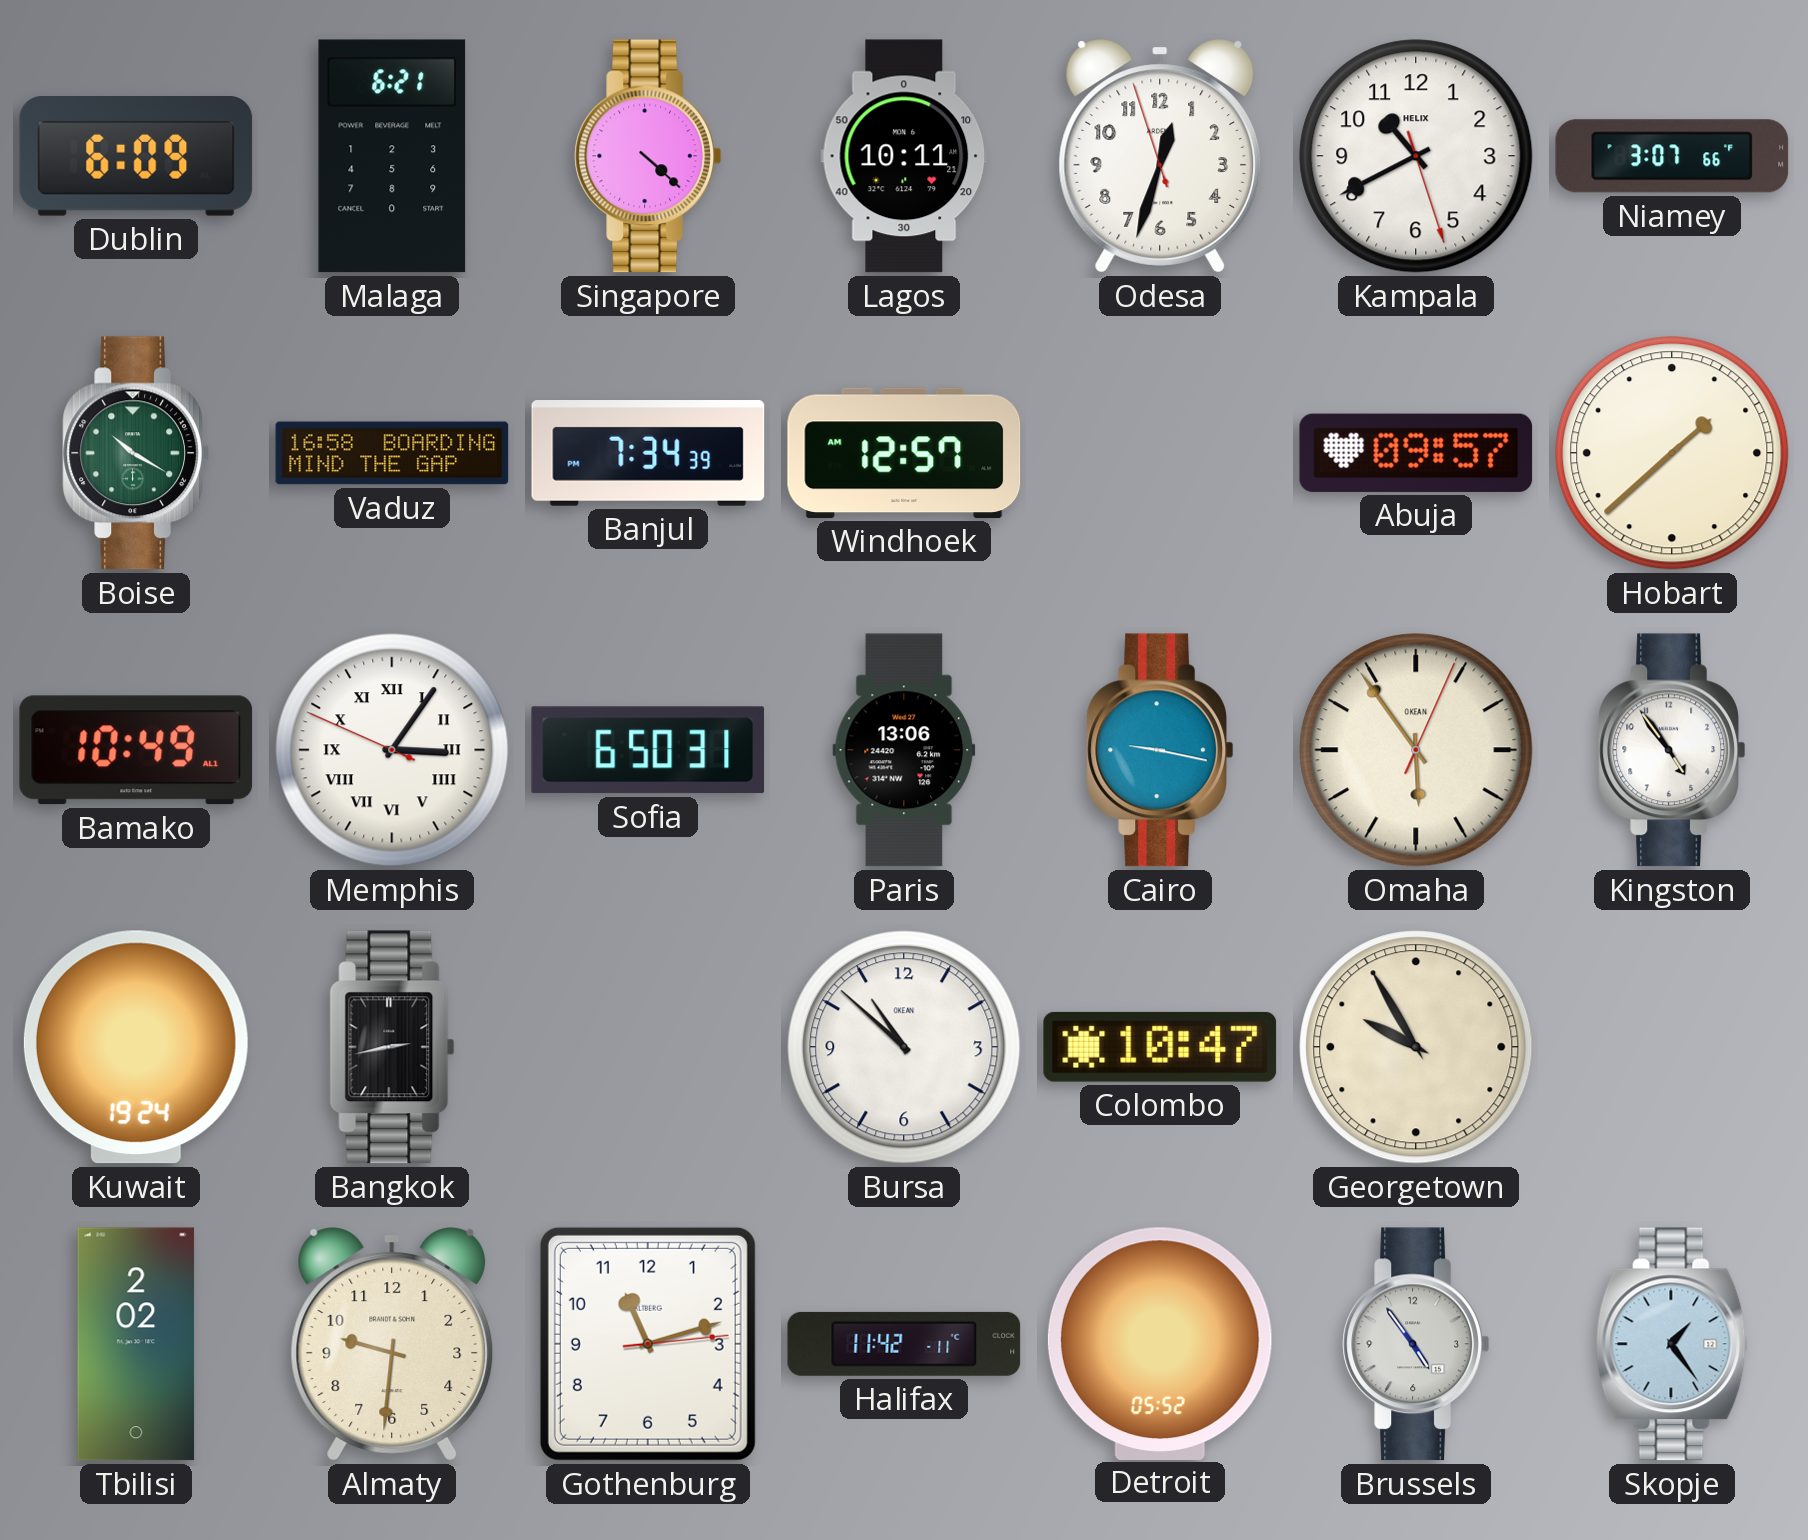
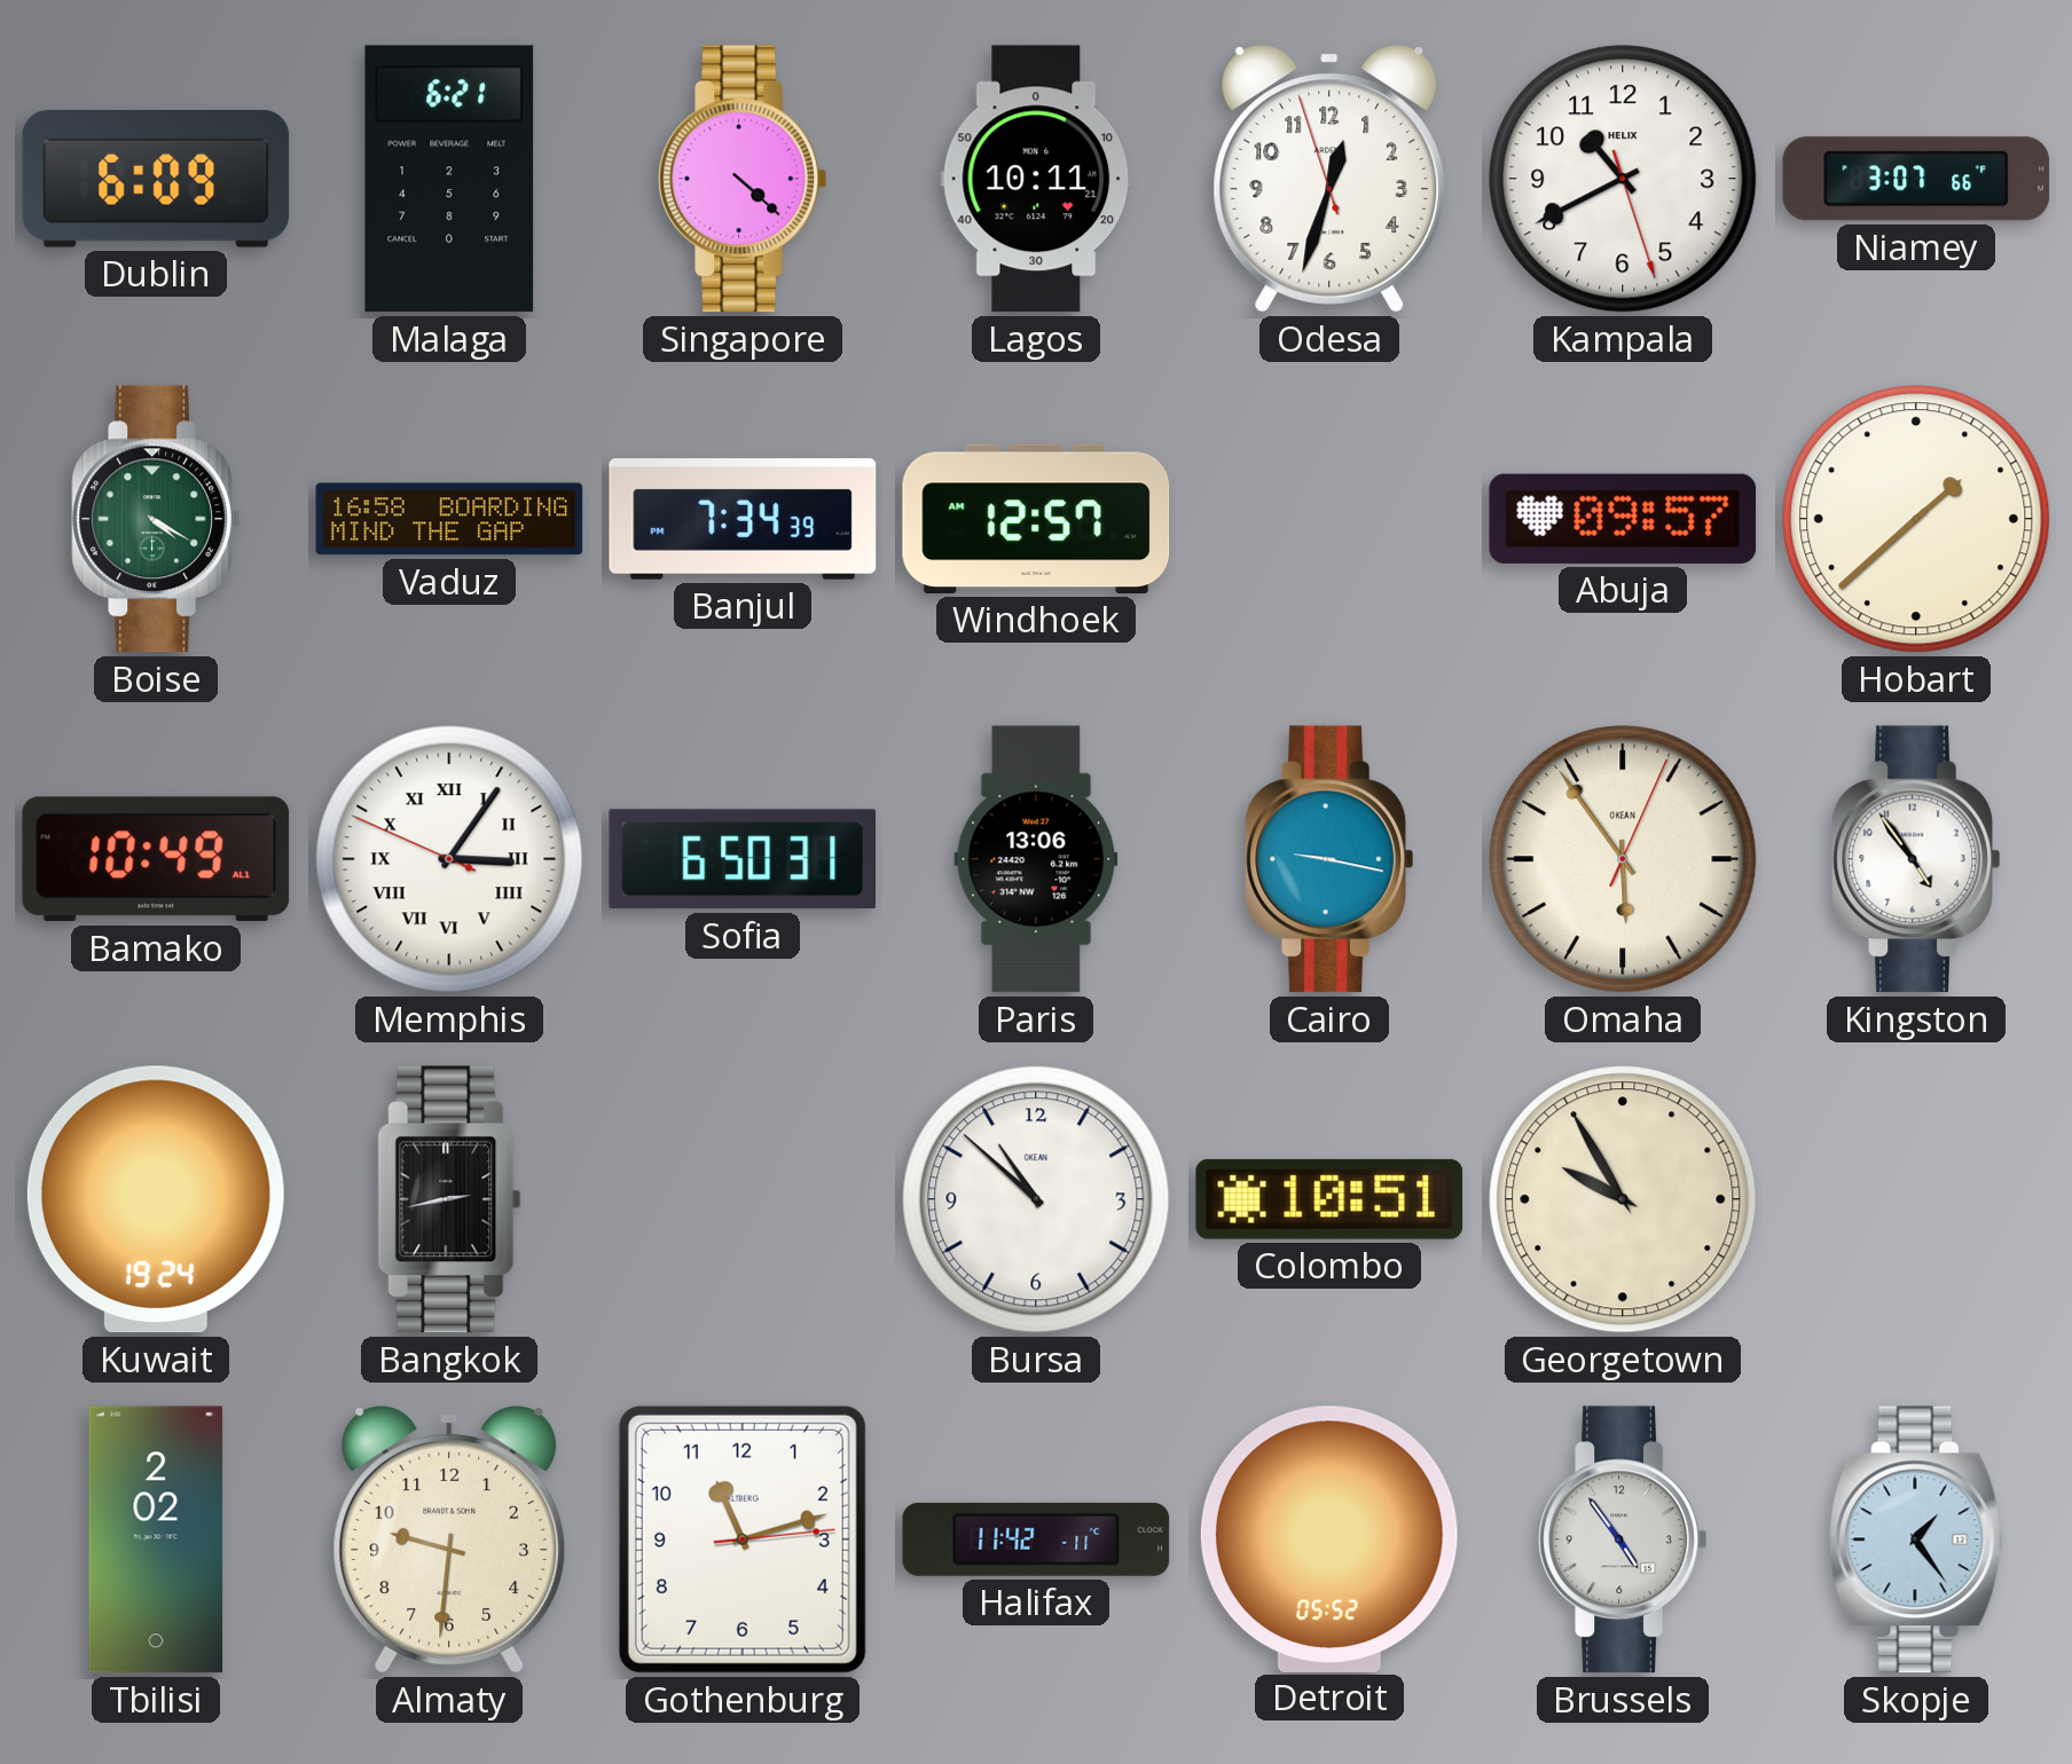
Boise: 10:20 -> 4:20
Colombo: 10:47 -> 10:51
